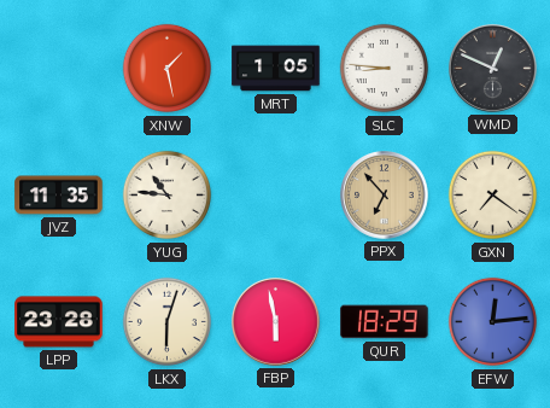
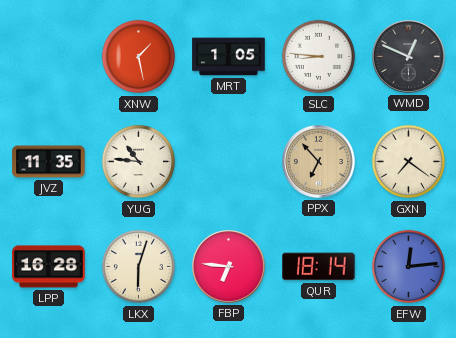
LPP: 23:28 -> 16:28
FBP: 5:58 -> 6:46
QUR: 18:29 -> 18:14
